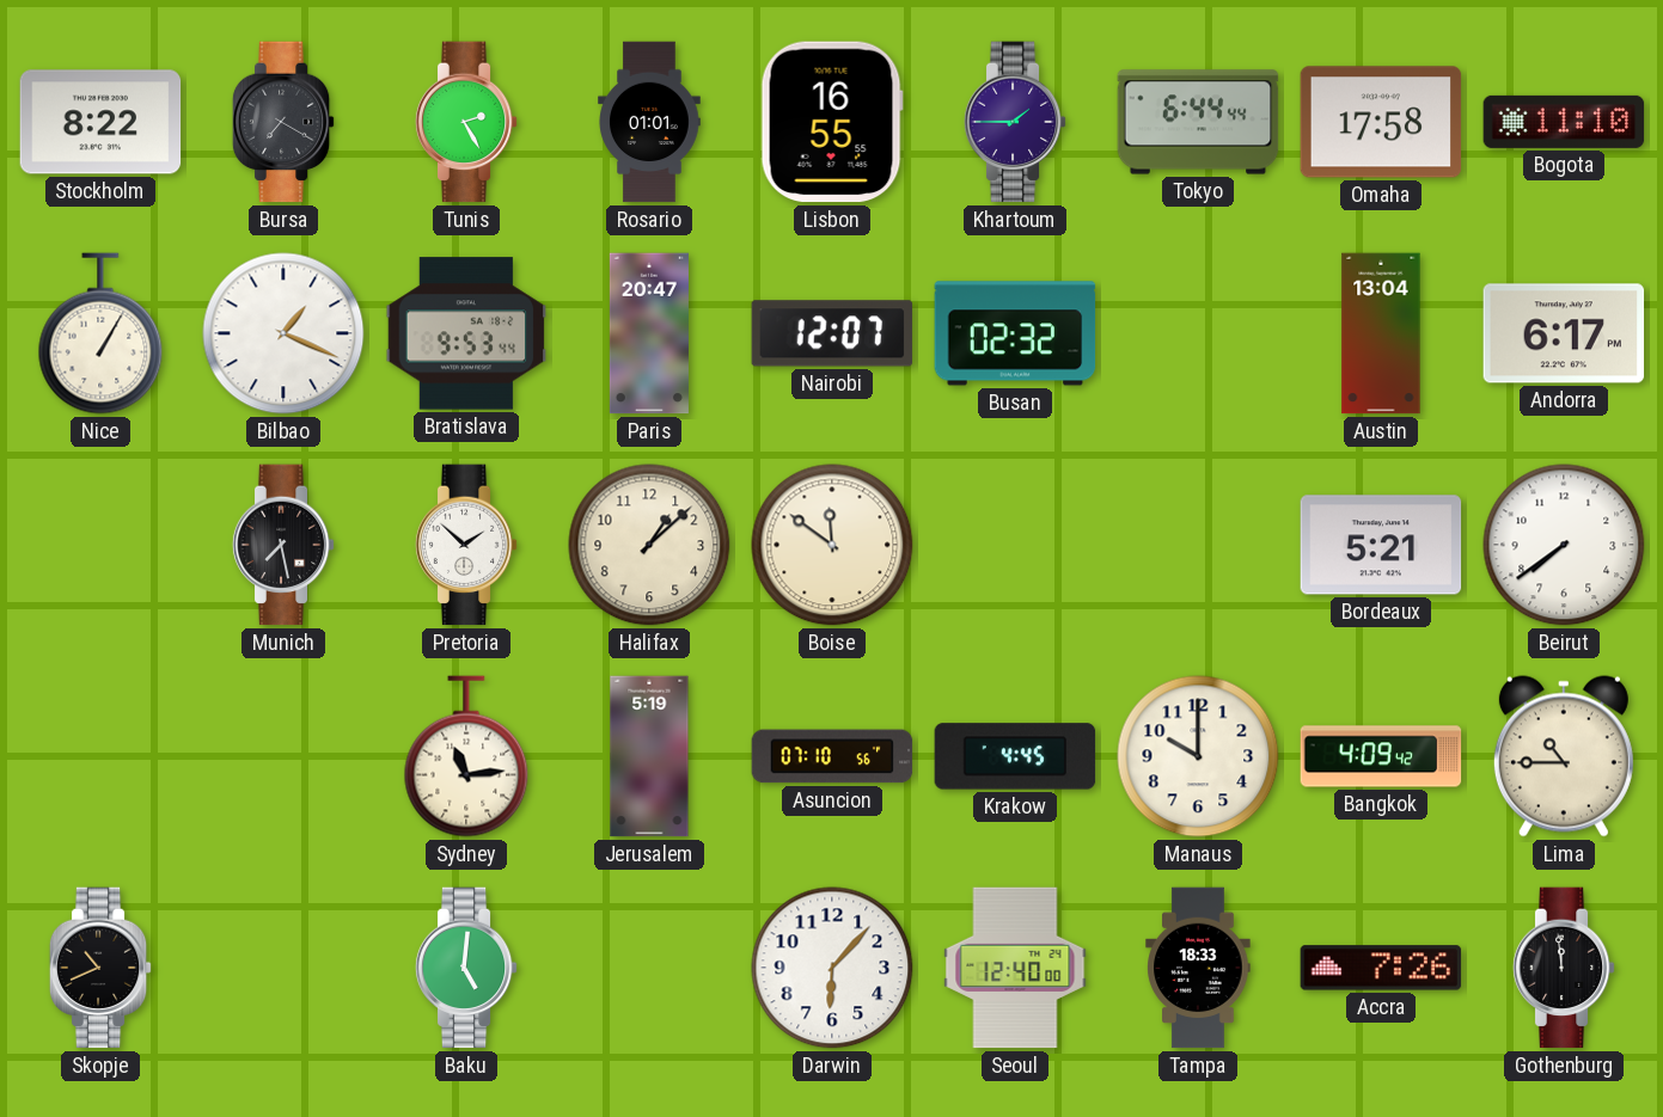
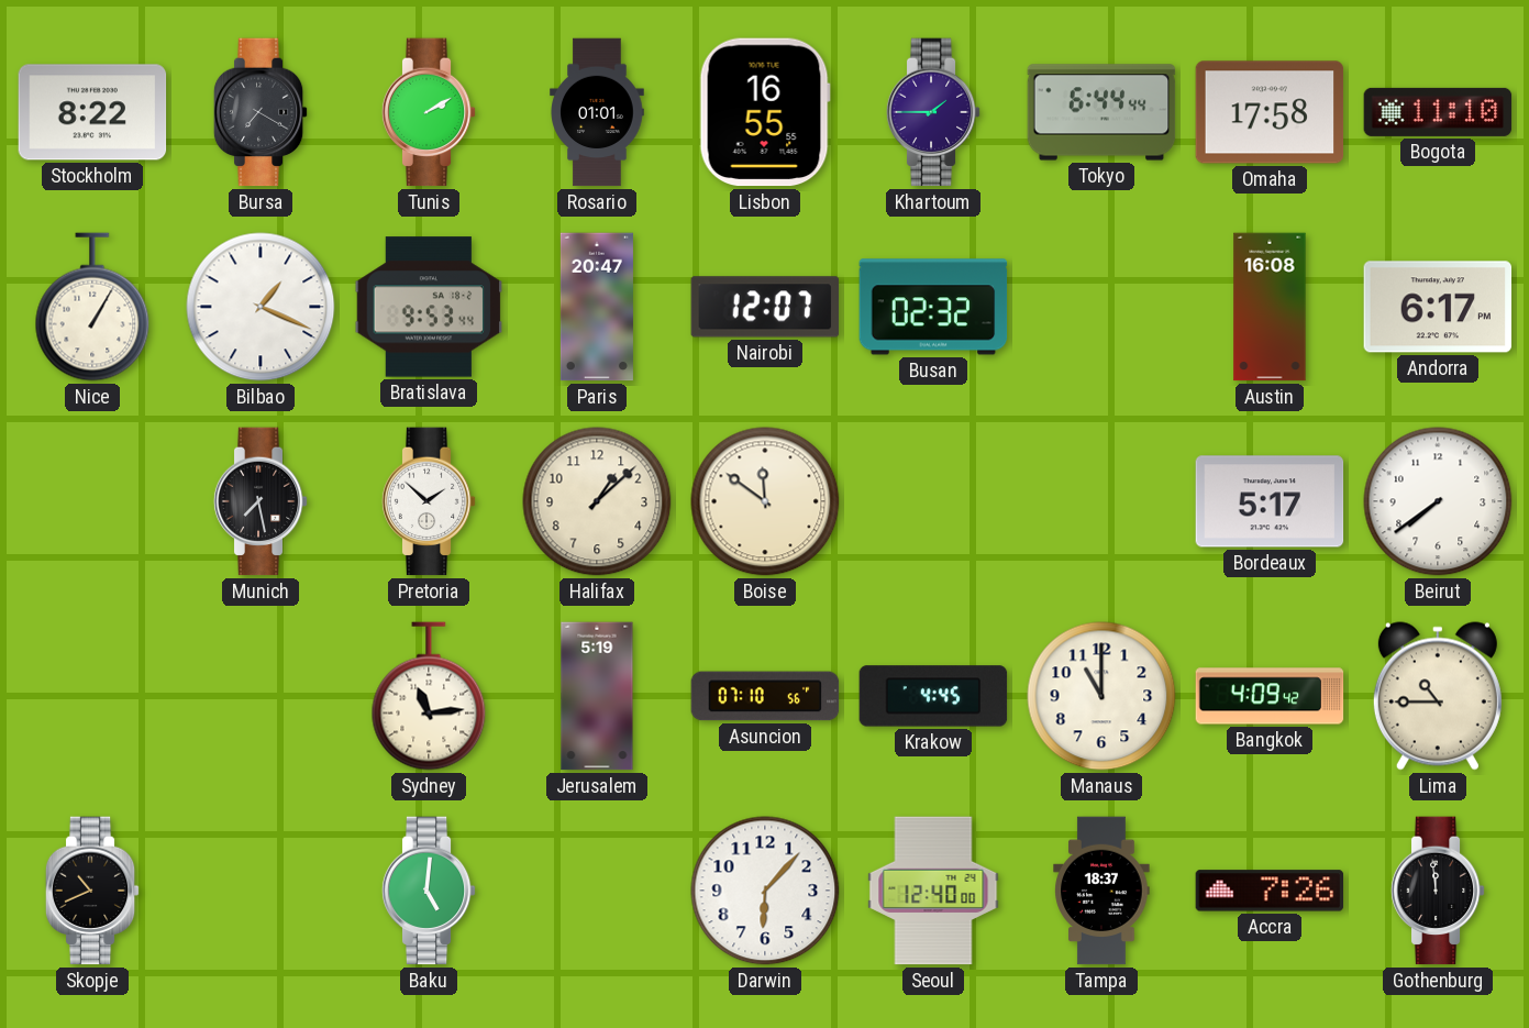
Tunis: 2:25 -> 2:10
Austin: 13:04 -> 16:08
Bordeaux: 5:21 -> 5:17
Manaus: 10:00 -> 11:00
Tampa: 18:33 -> 18:37
